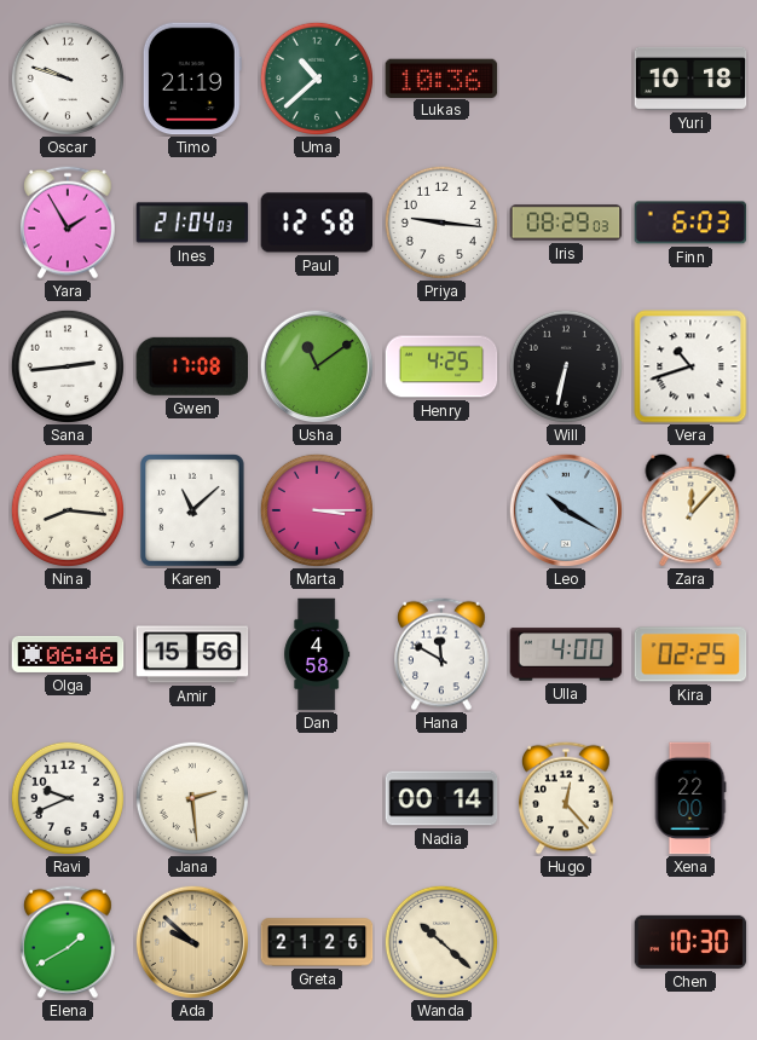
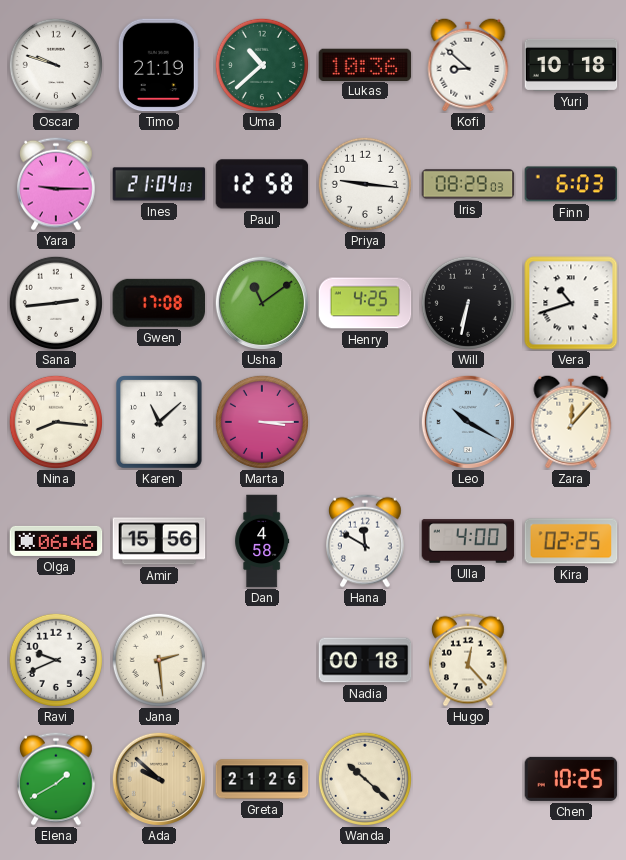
Kofi: none -> 8:52
Yara: 1:55 -> 9:15
Nadia: 00:14 -> 00:18
Xena: 22:00 -> none
Chen: 10:30 -> 10:25
